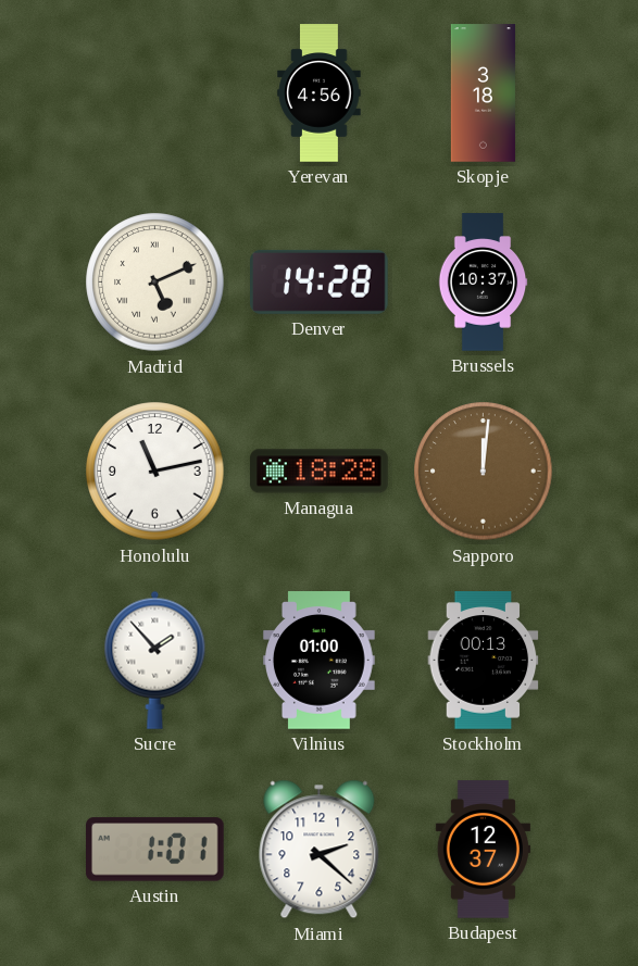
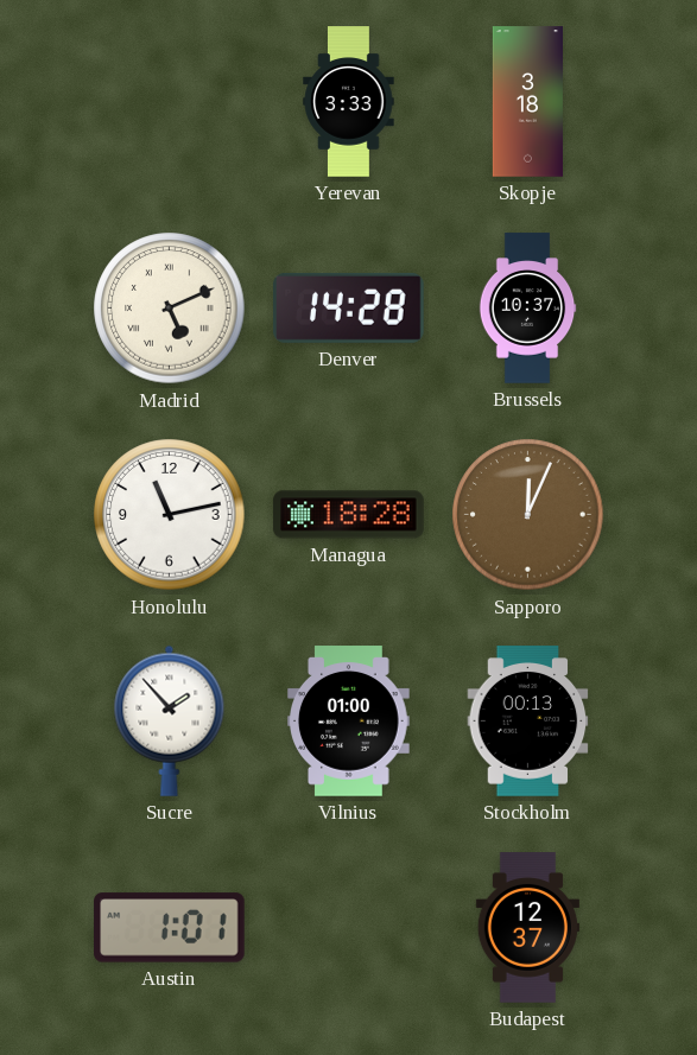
Yerevan: 4:56 -> 3:33
Sapporo: 12:01 -> 12:04
Miami: 2:22 -> none
